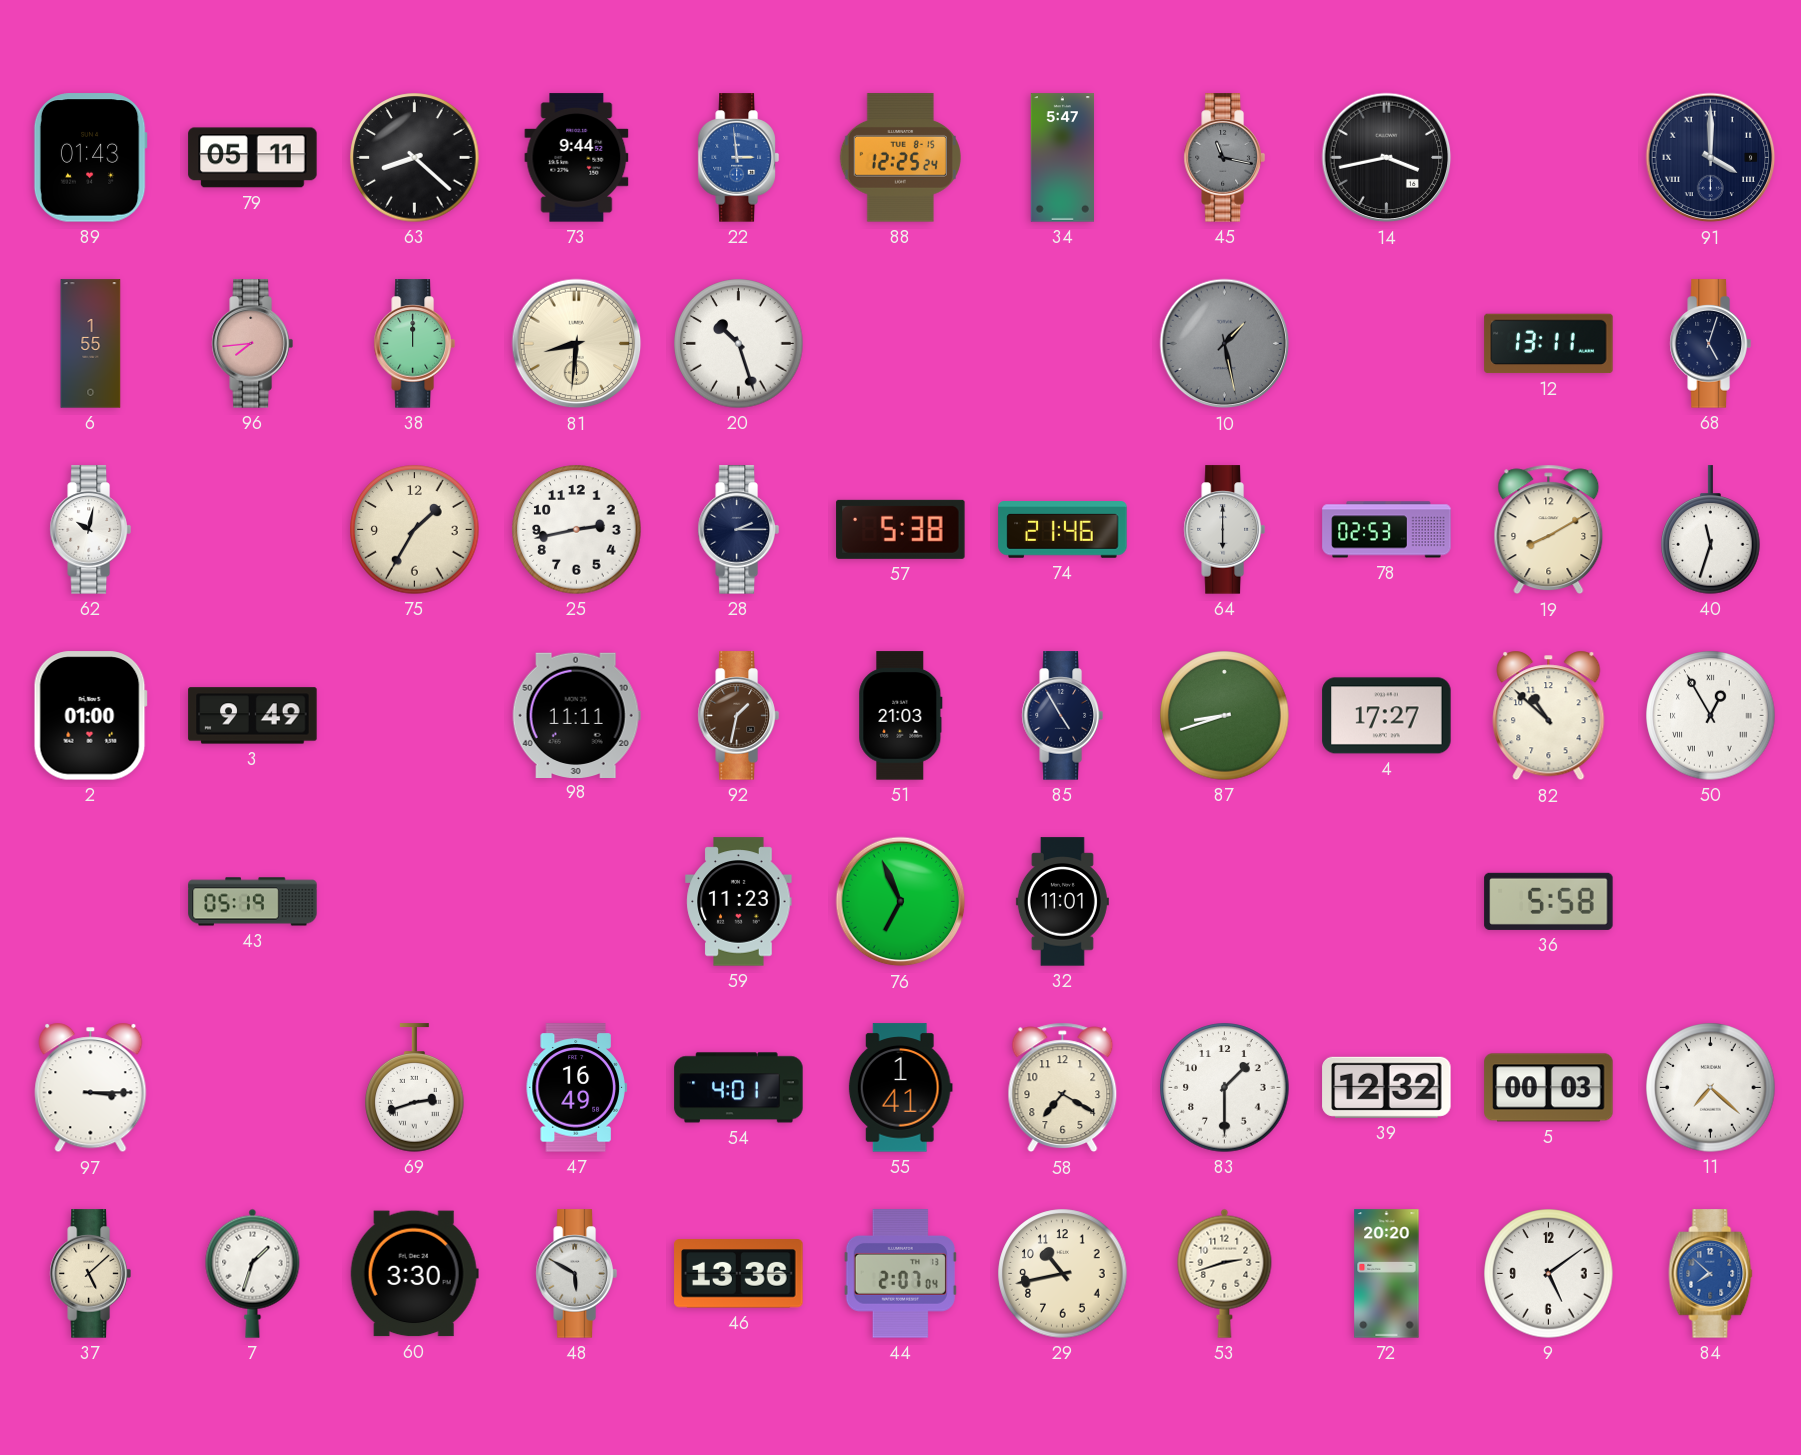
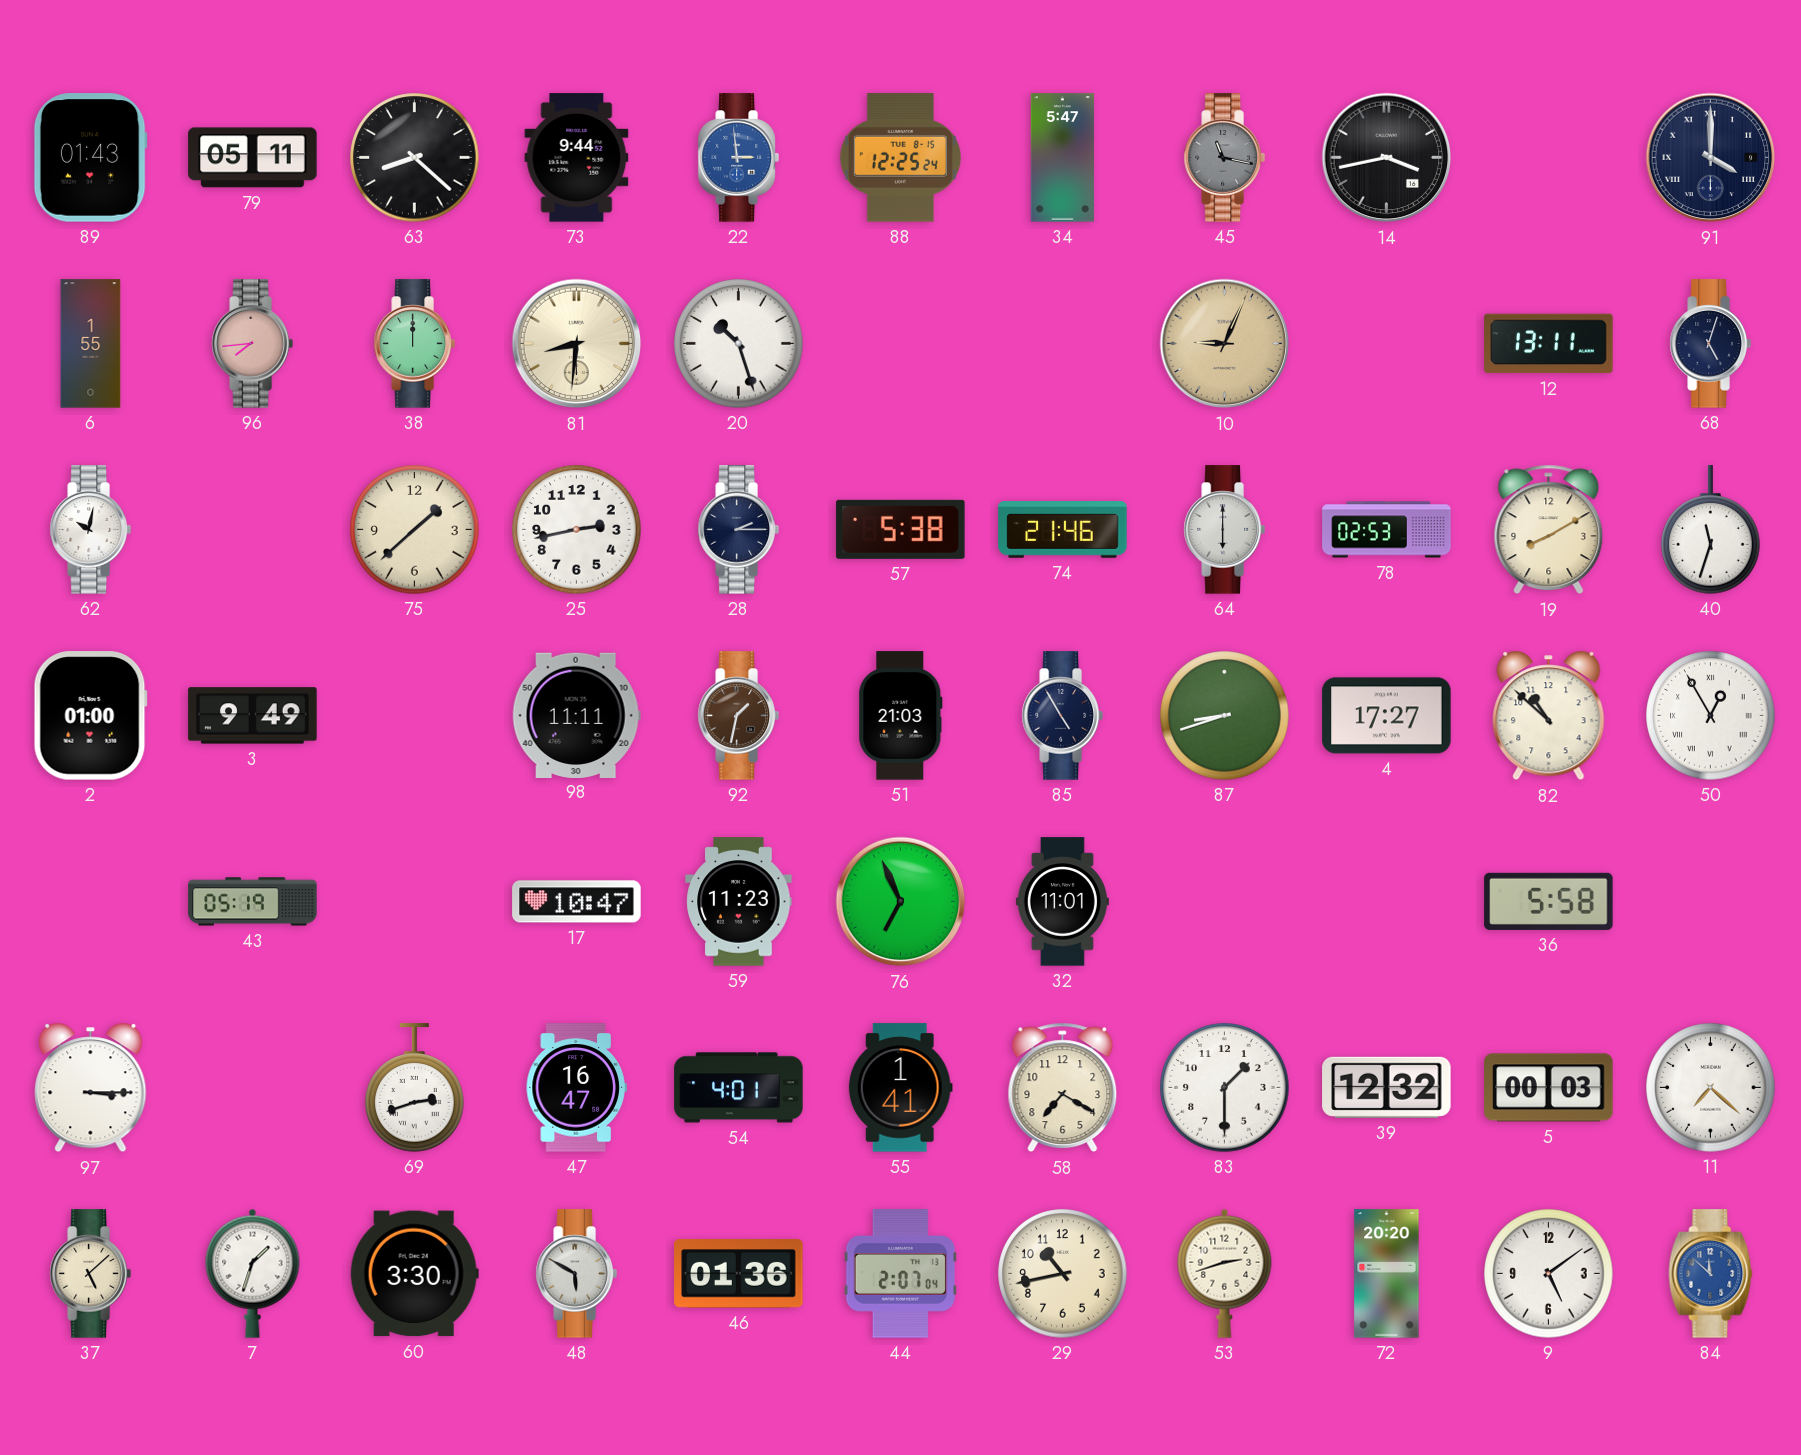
10: 1:28 -> 9:04
10 dial: grey -> champagne
75: 1:35 -> 1:38
17: none -> 10:47
47: 16:49 -> 16:47
46: 13:36 -> 01:36
84: 7:52 -> 11:52
